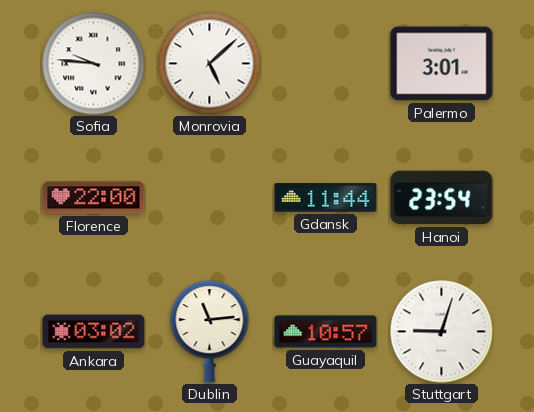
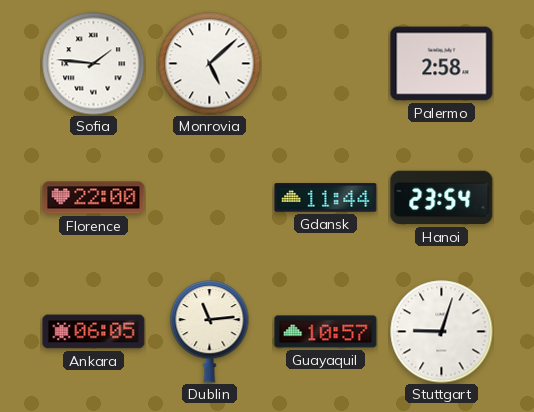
Sofia: 9:46 -> 1:46
Palermo: 3:01 -> 2:58
Ankara: 03:02 -> 06:05
